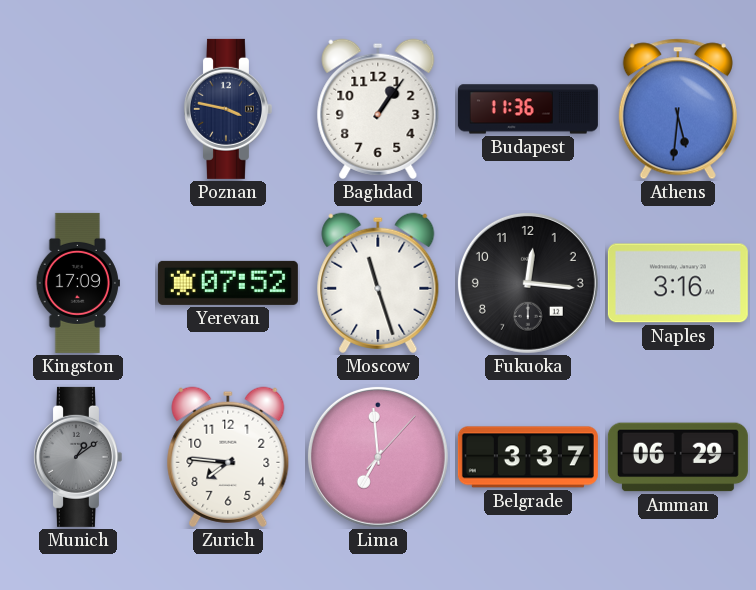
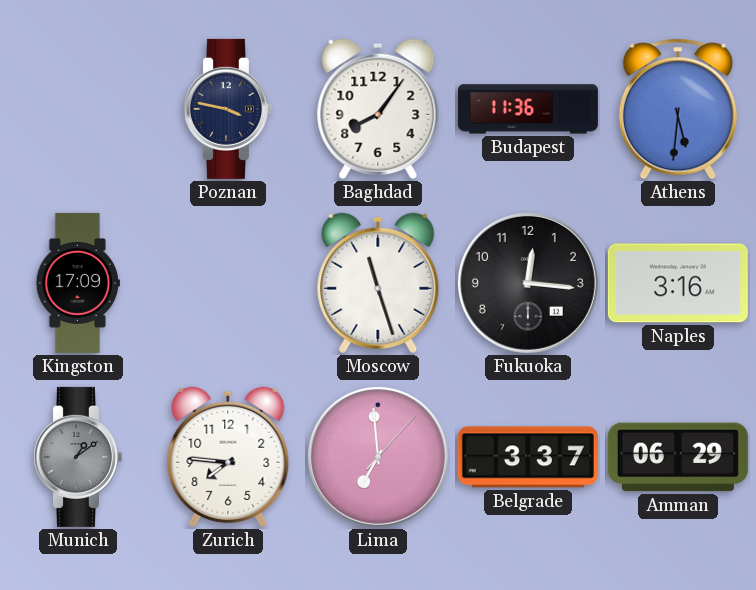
Baghdad: 1:06 -> 8:06
Yerevan: 07:52 -> none
